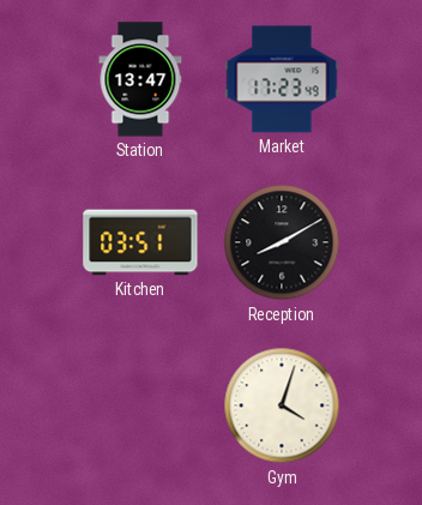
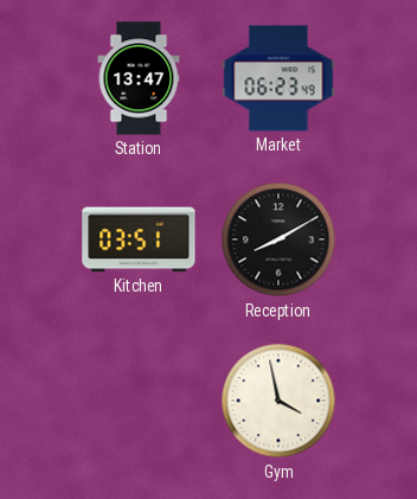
Market: 17:23 -> 06:23
Gym: 4:03 -> 3:58
